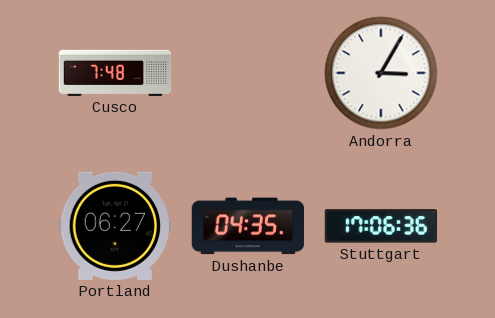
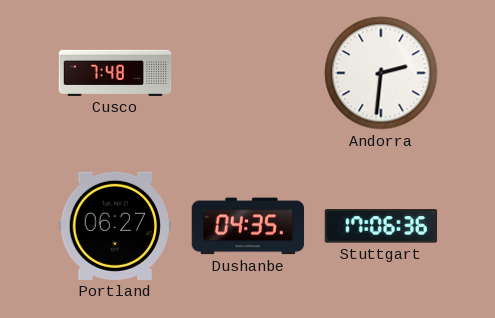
Andorra: 3:05 -> 2:31
